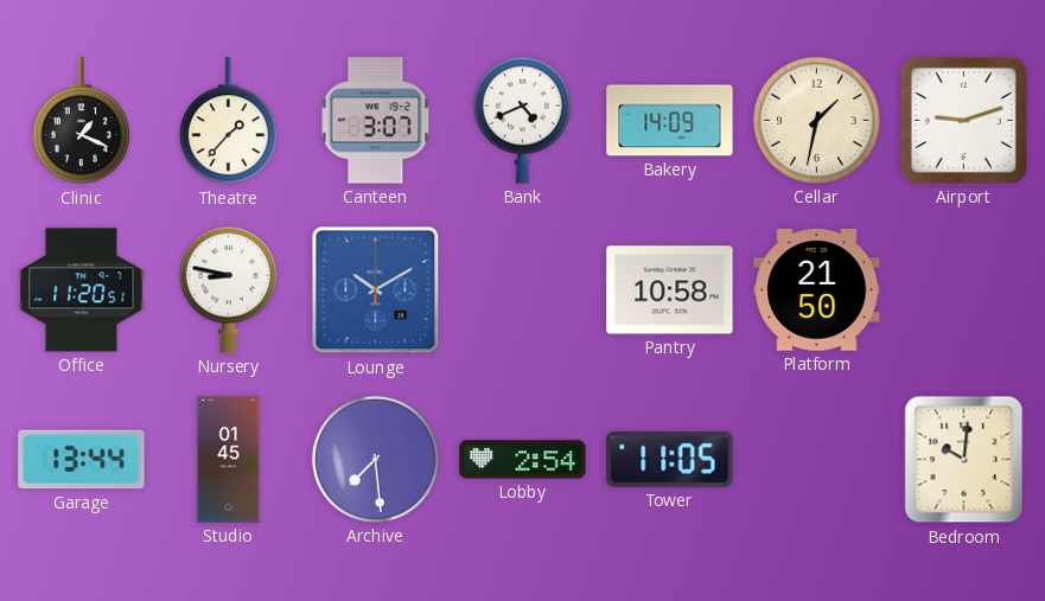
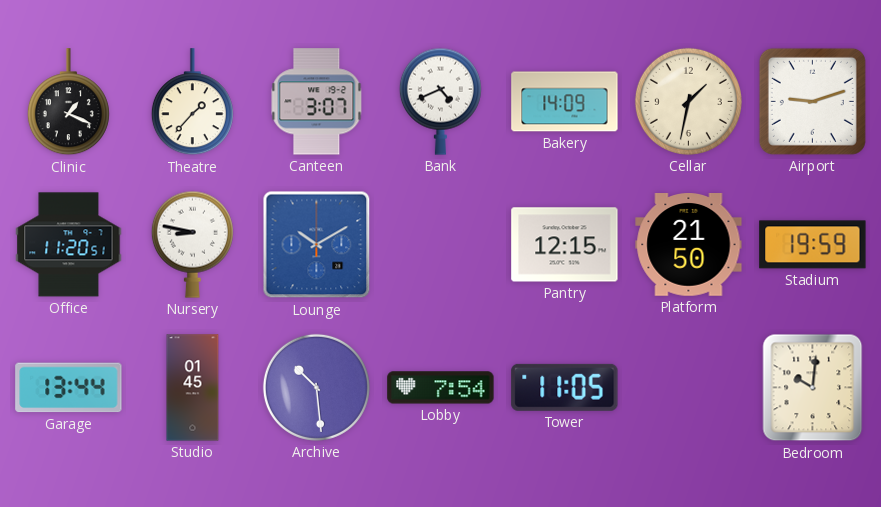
Pantry: 10:58 -> 12:15
Stadium: none -> 19:59
Archive: 7:29 -> 10:29
Lobby: 2:54 -> 7:54
